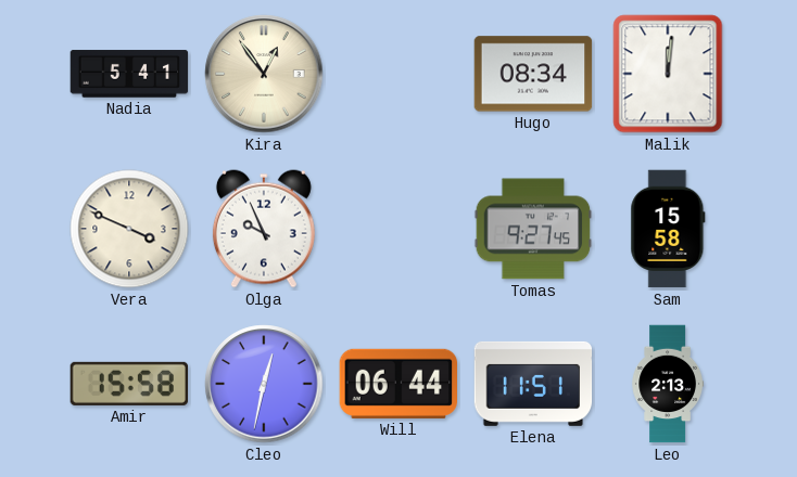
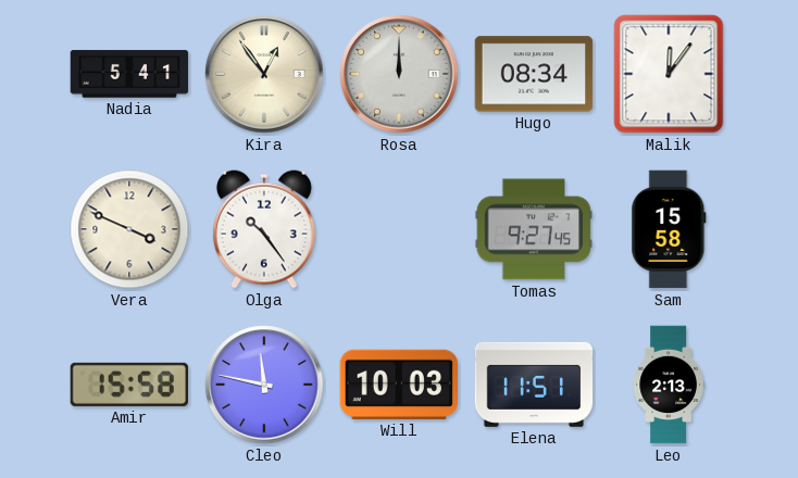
Rosa: none -> 12:00
Malik: 12:01 -> 12:06
Olga: 9:56 -> 10:24
Cleo: 12:32 -> 11:47
Will: 06:44 -> 10:03
